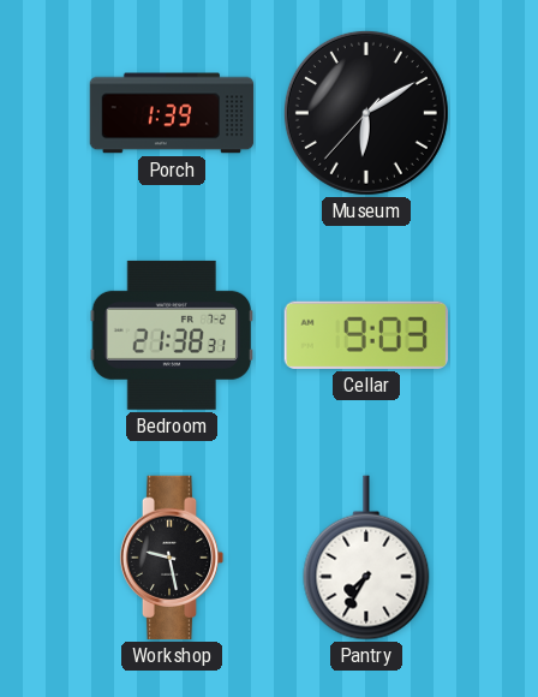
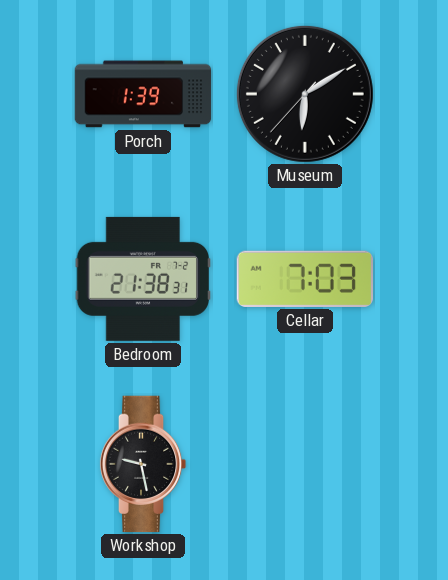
Cellar: 9:03 -> 7:03
Pantry: 7:35 -> none
